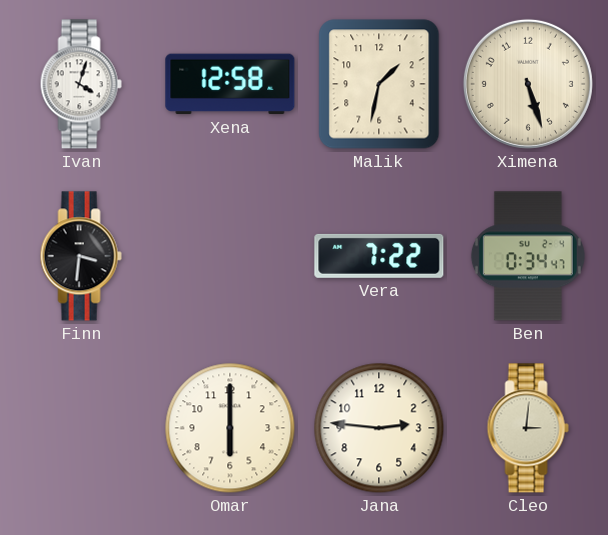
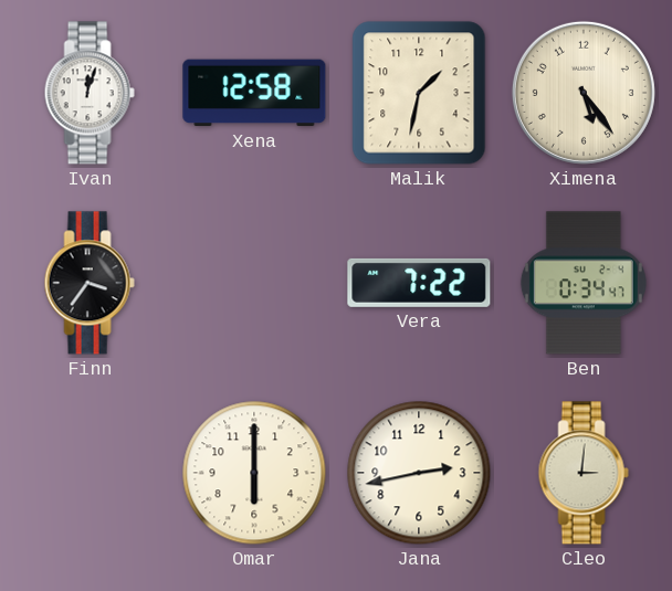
Ivan: 4:03 -> 12:03
Ximena: 5:27 -> 5:24
Finn: 3:31 -> 3:36
Jana: 2:46 -> 2:43
